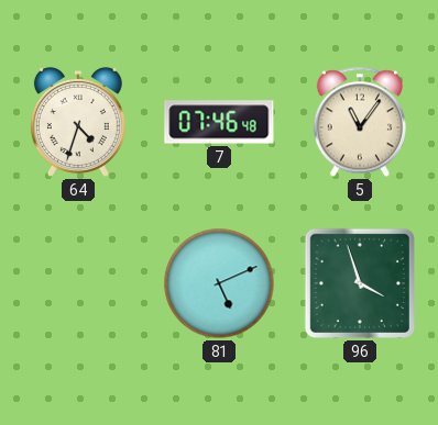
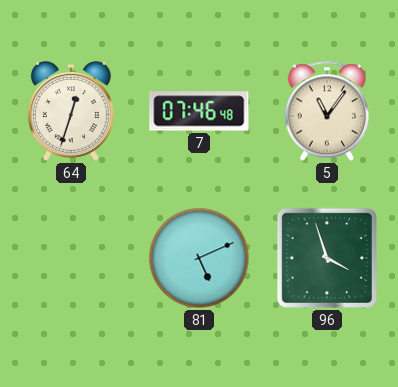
64: 4:33 -> 12:33
